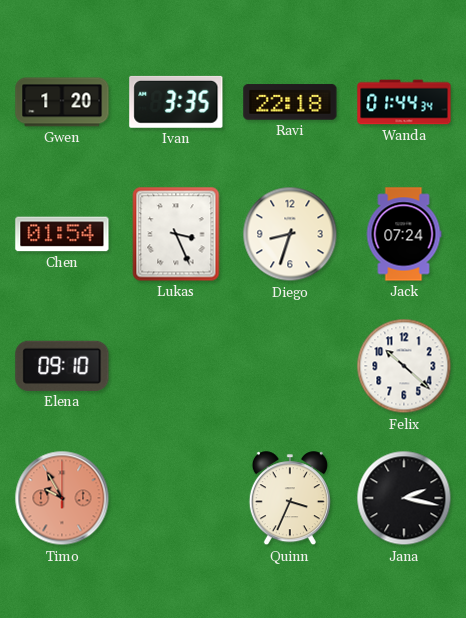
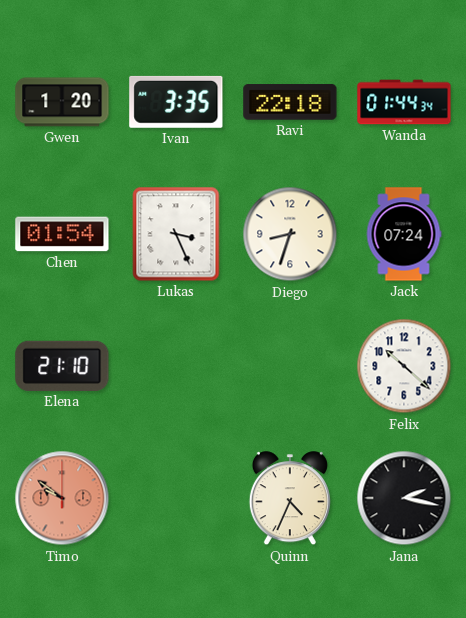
Elena: 09:10 -> 21:10
Timo: 9:55 -> 9:51
Quinn: 3:34 -> 4:34
